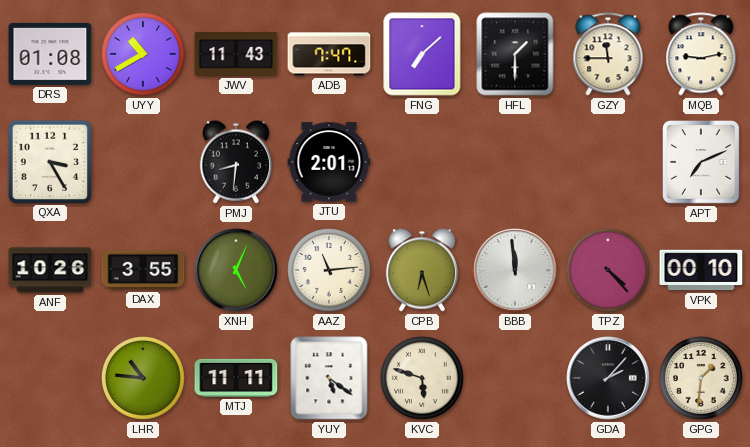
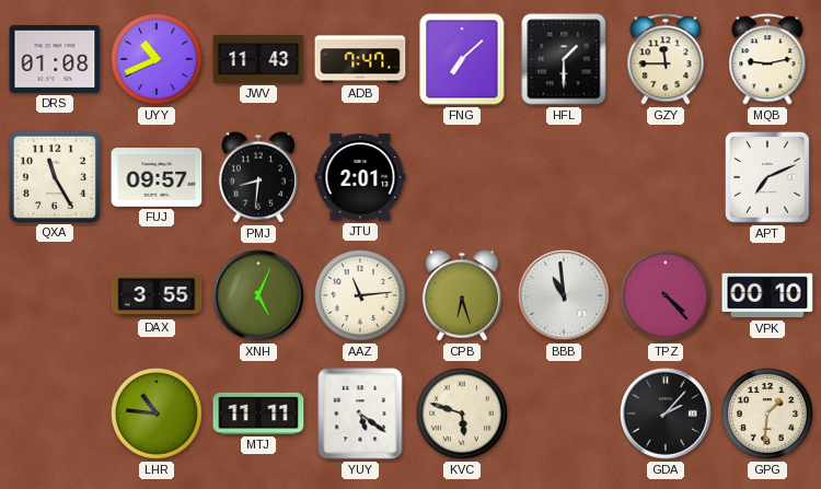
UYY: 10:40 -> 10:41
QXA: 3:25 -> 11:25
FUJ: none -> 09:57
ANF: 10:26 -> none
BBB: 11:59 -> 10:59
